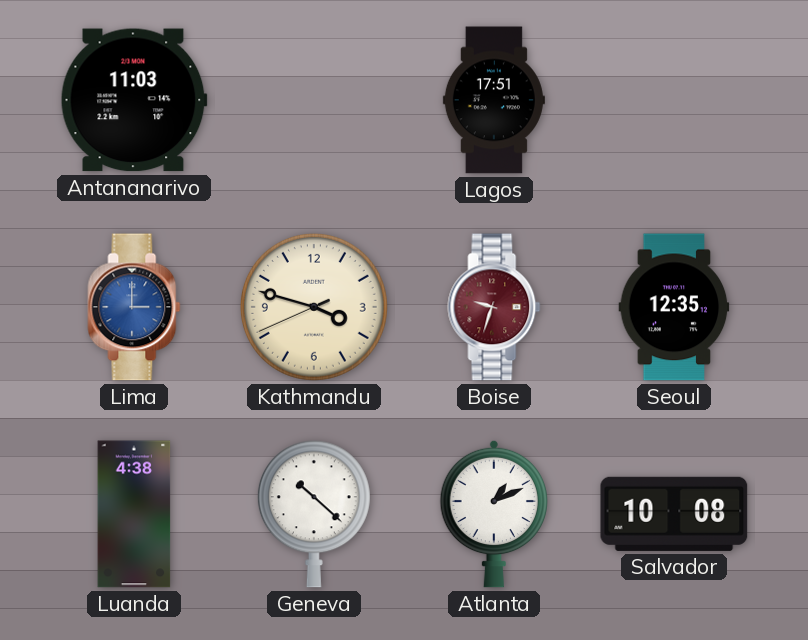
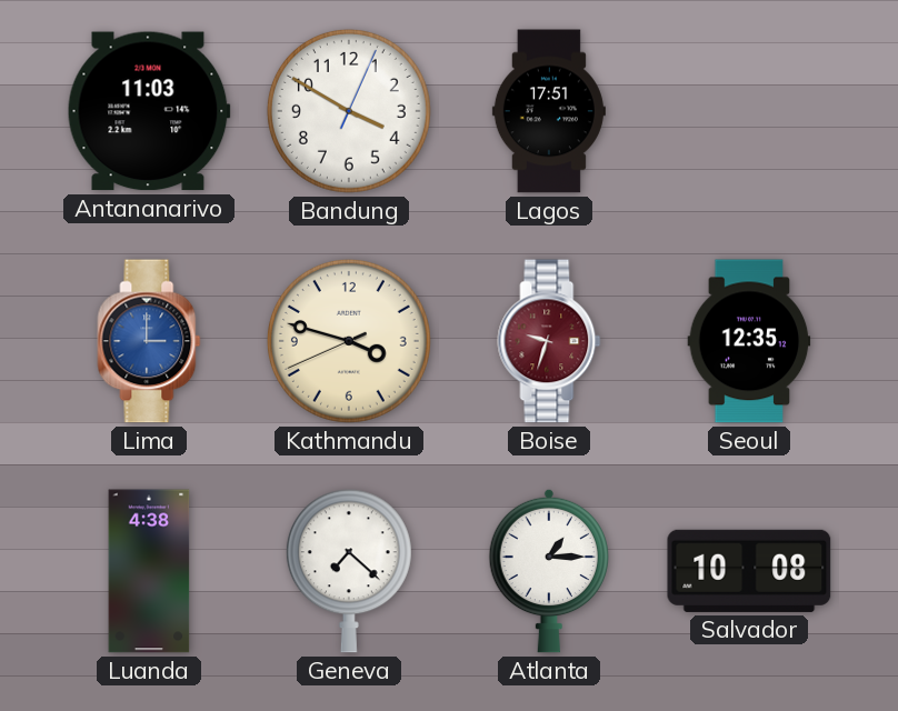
Bandung: none -> 3:50
Geneva: 10:22 -> 7:22
Atlanta: 1:11 -> 1:15
